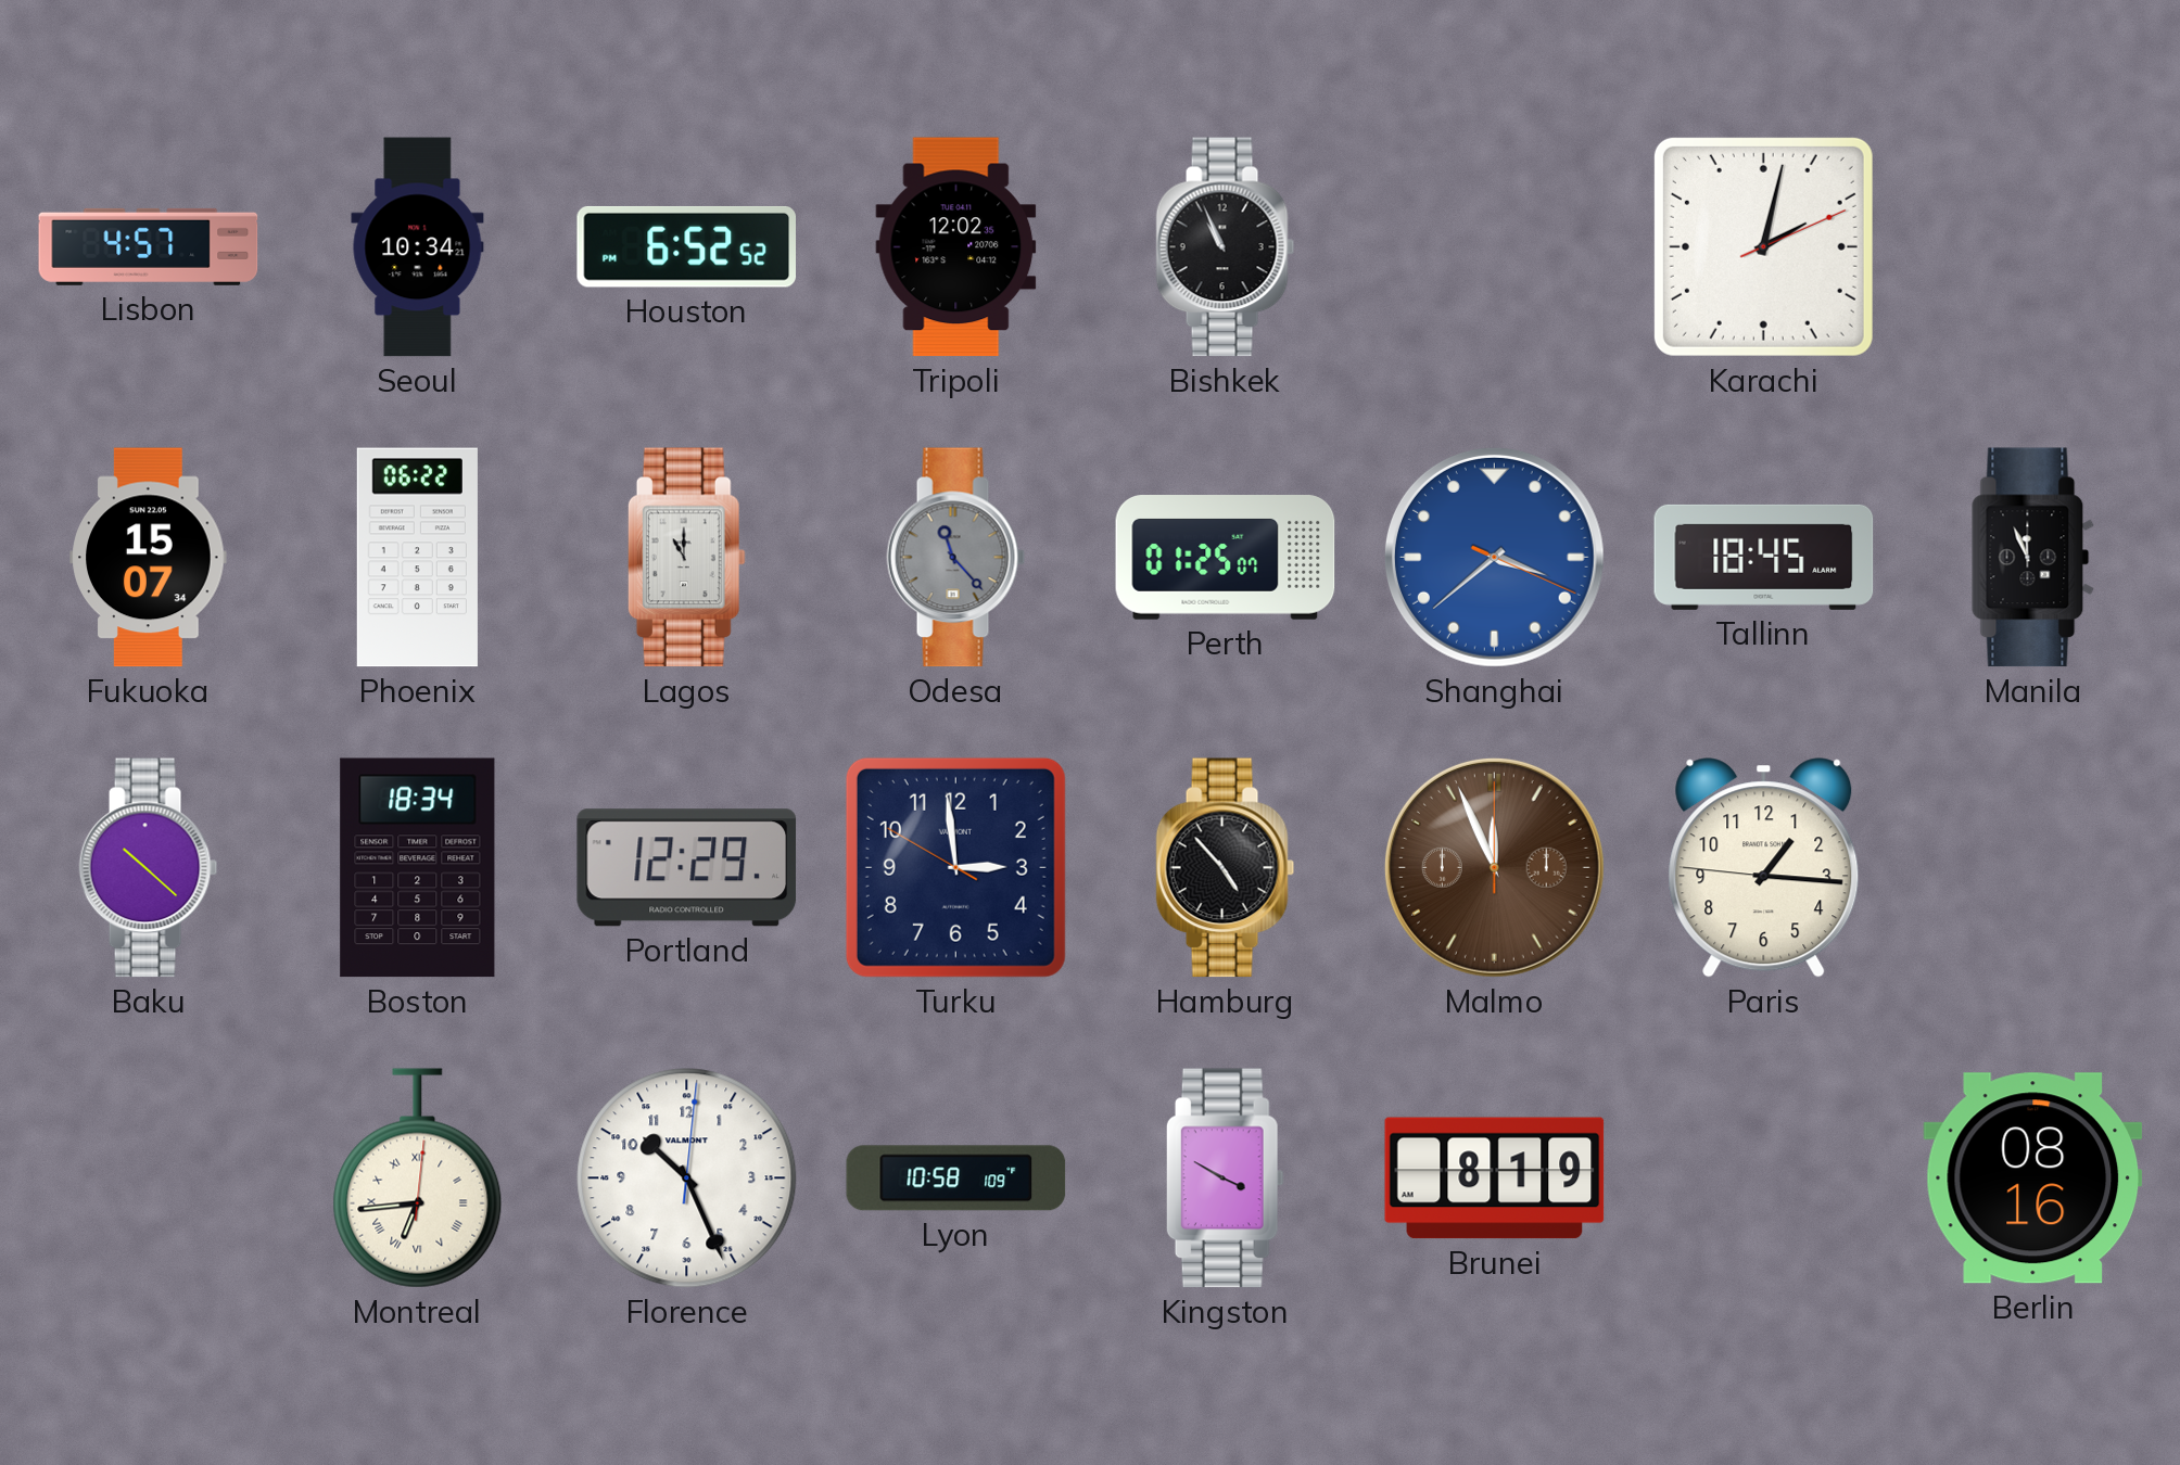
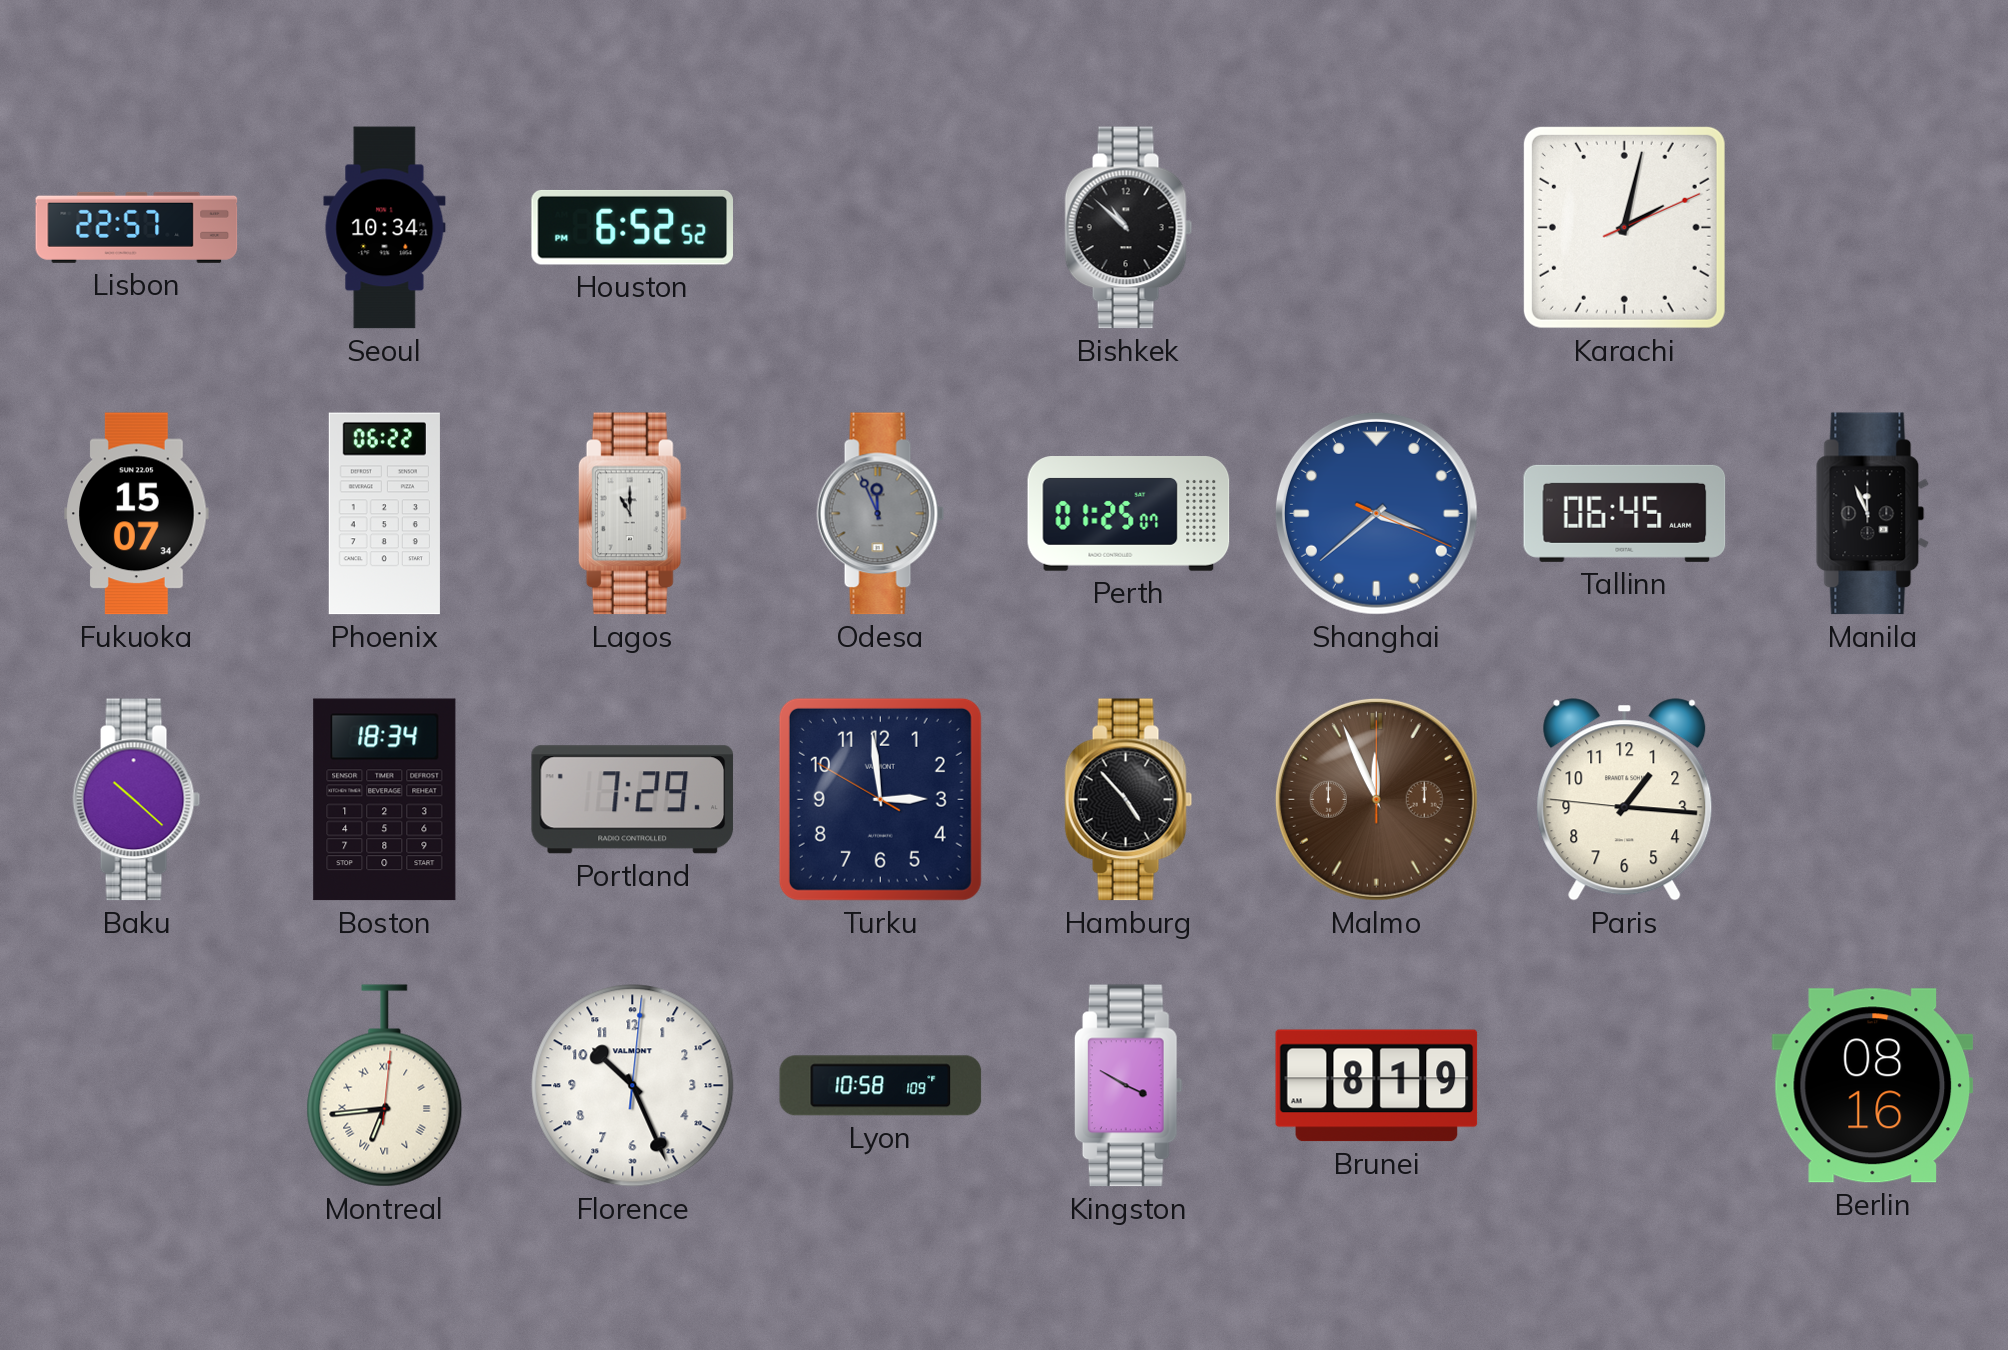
Lisbon: 4:57 -> 22:57
Tripoli: 12:02 -> none
Bishkek: 10:56 -> 10:52
Odesa: 11:23 -> 11:56
Tallinn: 18:45 -> 06:45
Portland: 12:29 -> 7:29
